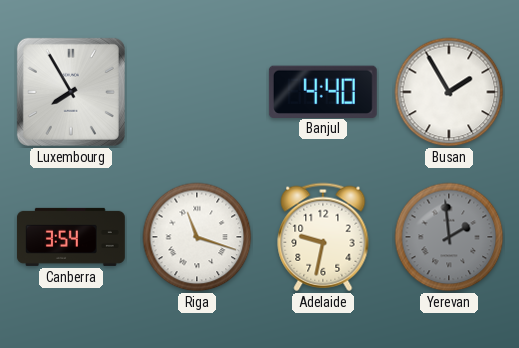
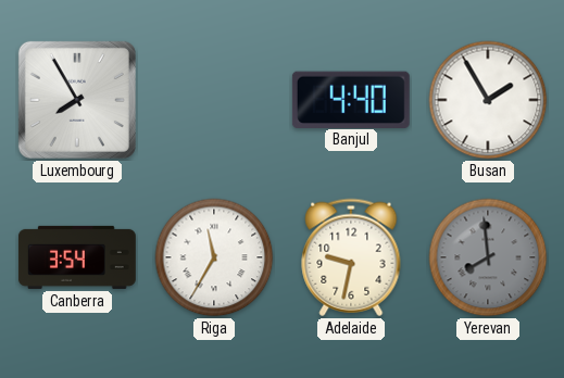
Riga: 11:18 -> 11:35
Yerevan: 1:59 -> 7:59
